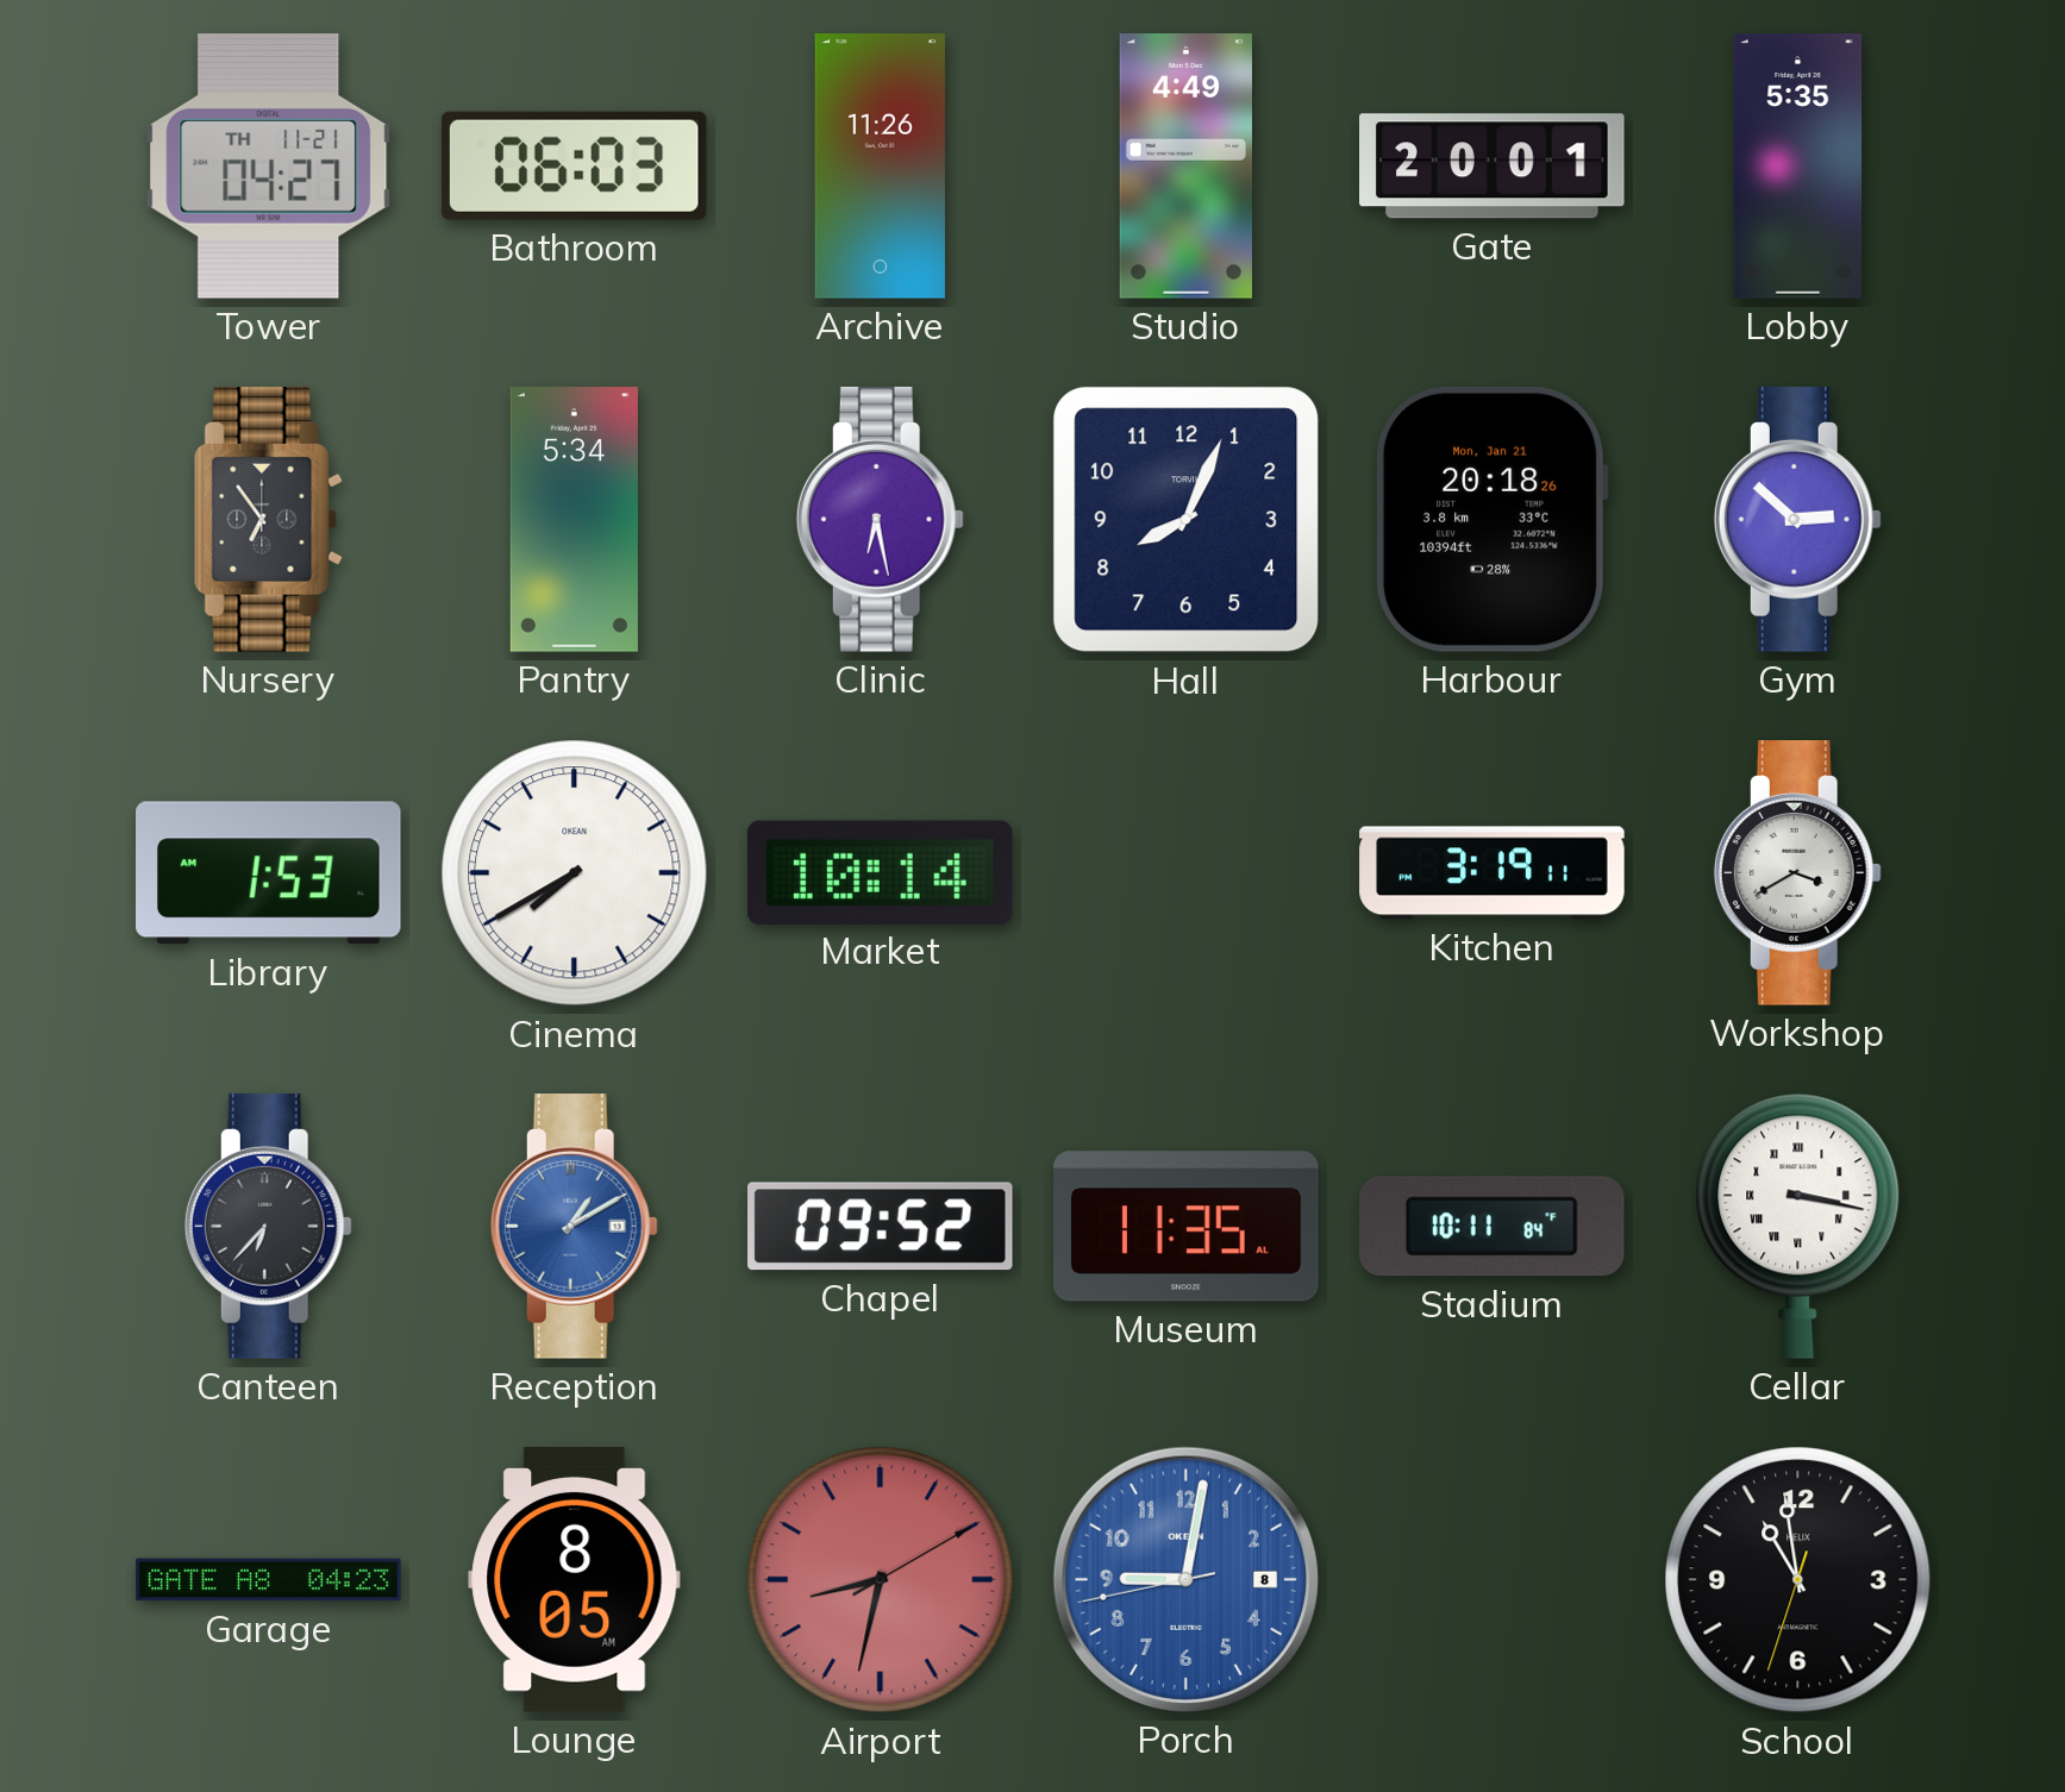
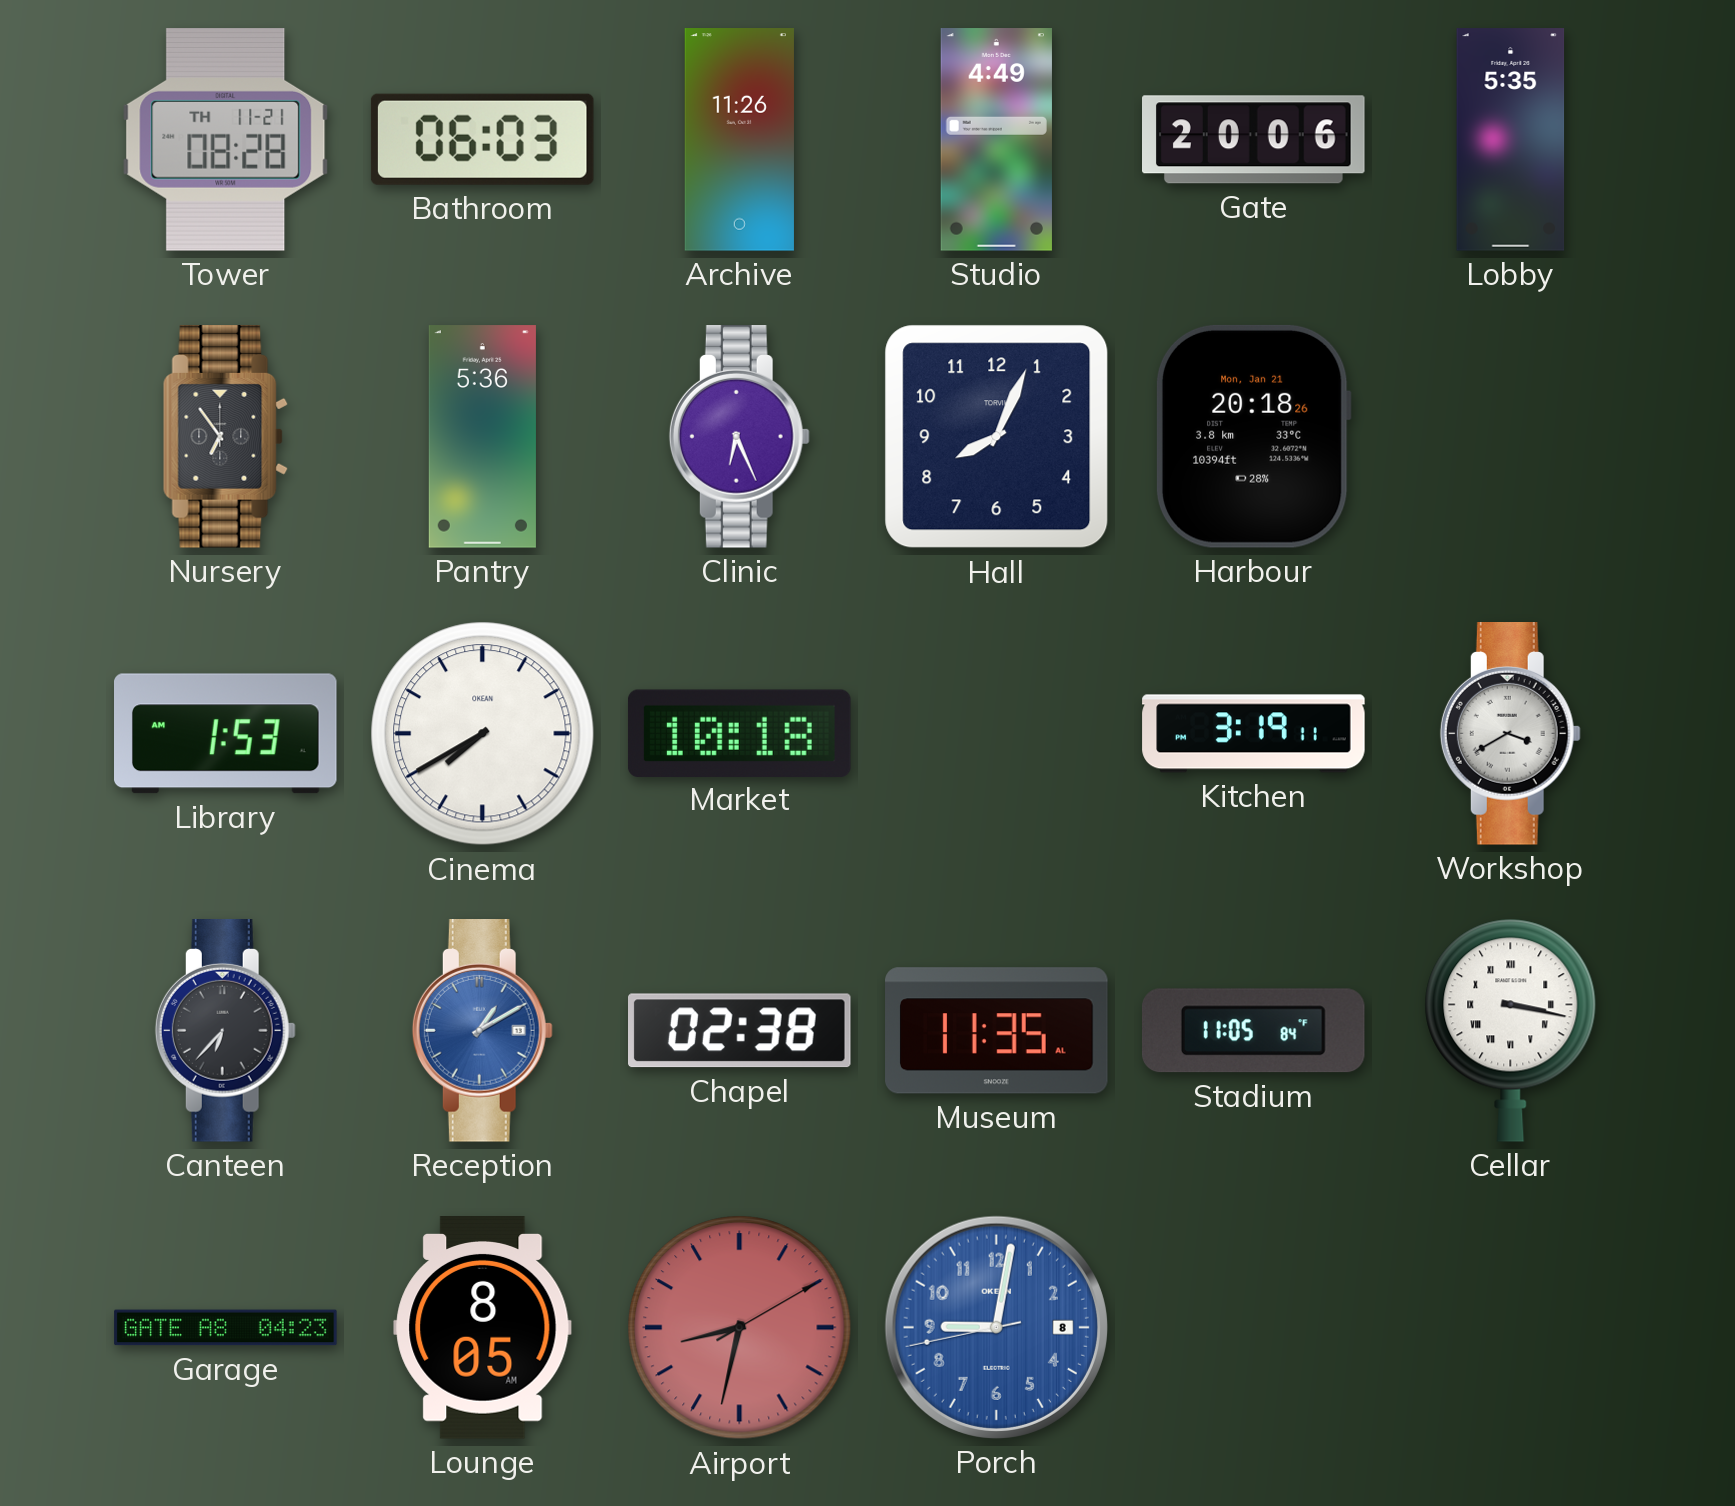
Tower: 04:27 -> 08:28
Gate: 20:01 -> 20:06
Pantry: 5:34 -> 5:36
Clinic: 6:28 -> 6:26
Gym: 2:52 -> none
Market: 10:14 -> 10:18
Chapel: 09:52 -> 02:38
Stadium: 10:11 -> 11:05
School: 10:58 -> none
